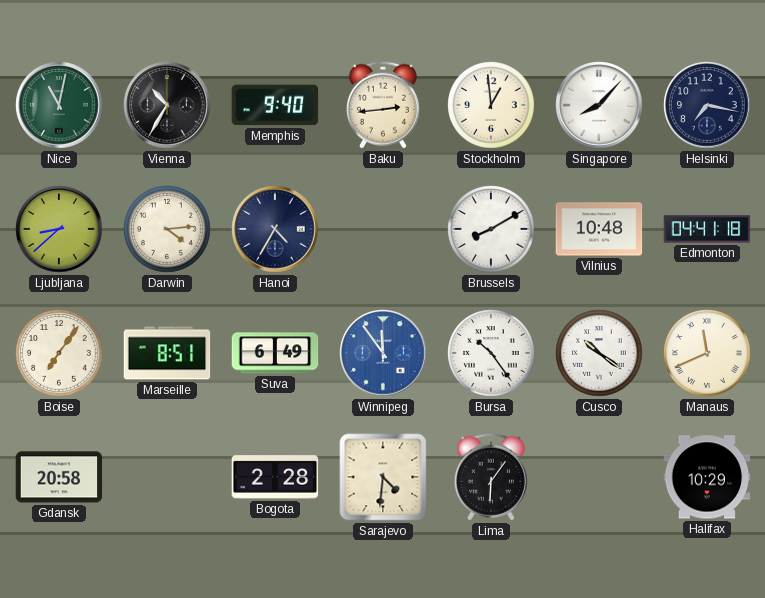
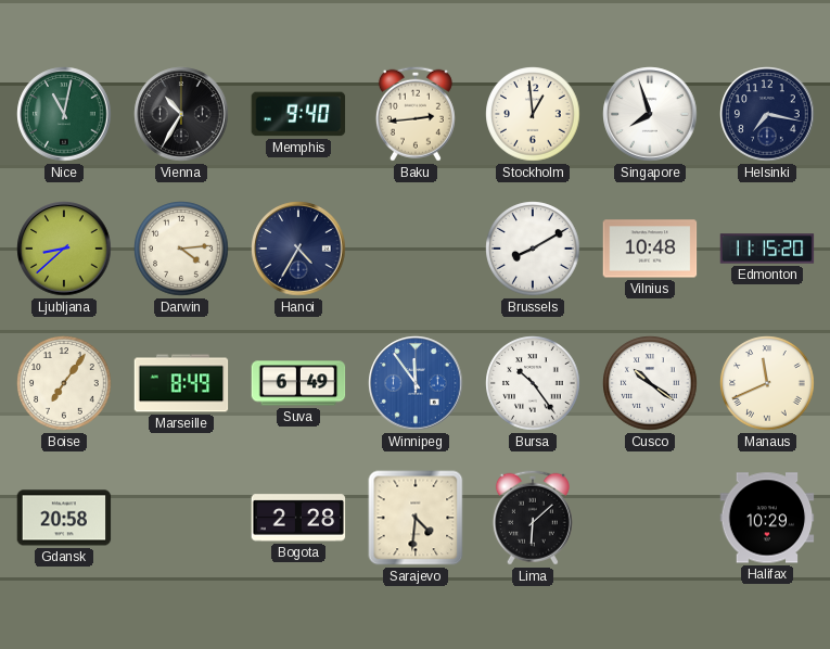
Singapore: 8:07 -> 7:57
Edmonton: 04:41 -> 11:15
Marseille: 8:51 -> 8:49
Lima: 6:06 -> 6:08
